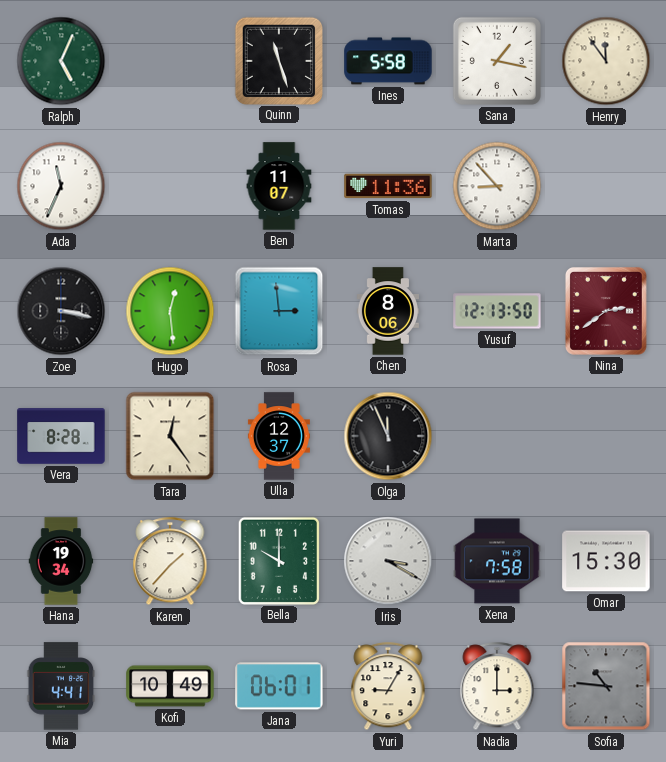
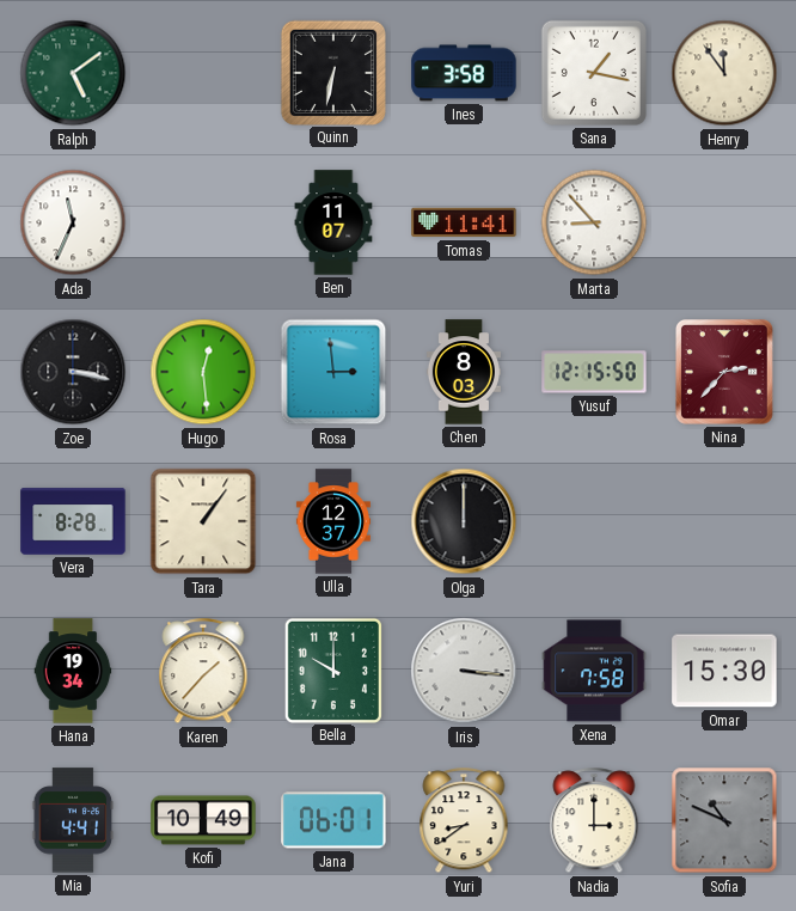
Ralph: 5:04 -> 5:09
Quinn: 11:27 -> 6:32
Ines: 5:58 -> 3:58
Tomas: 11:36 -> 11:41
Chen: 8:06 -> 8:03
Yusuf: 12:13 -> 12:15
Nina: 2:39 -> 2:37
Tara: 12:24 -> 1:06
Olga: 11:56 -> 12:00
Iris: 3:20 -> 3:16
Yuri: 9:05 -> 8:39
Sofia: 10:46 -> 10:49
